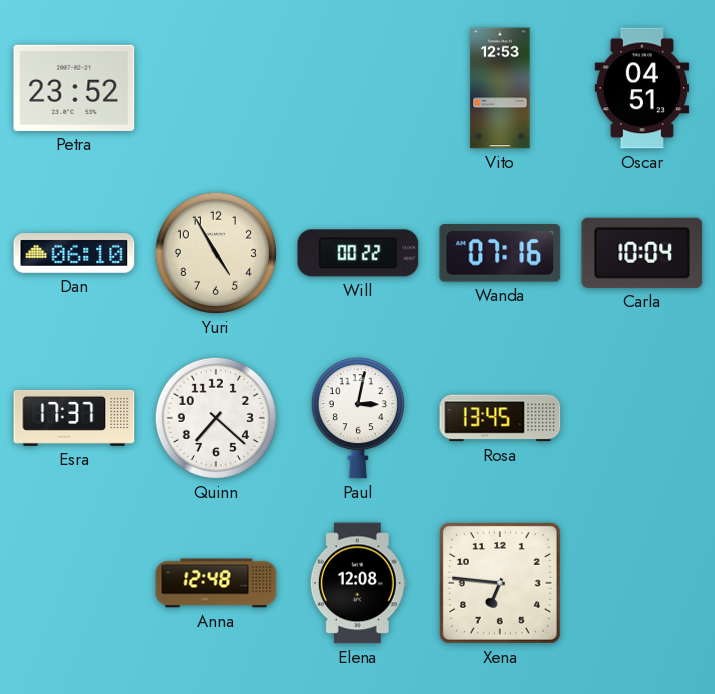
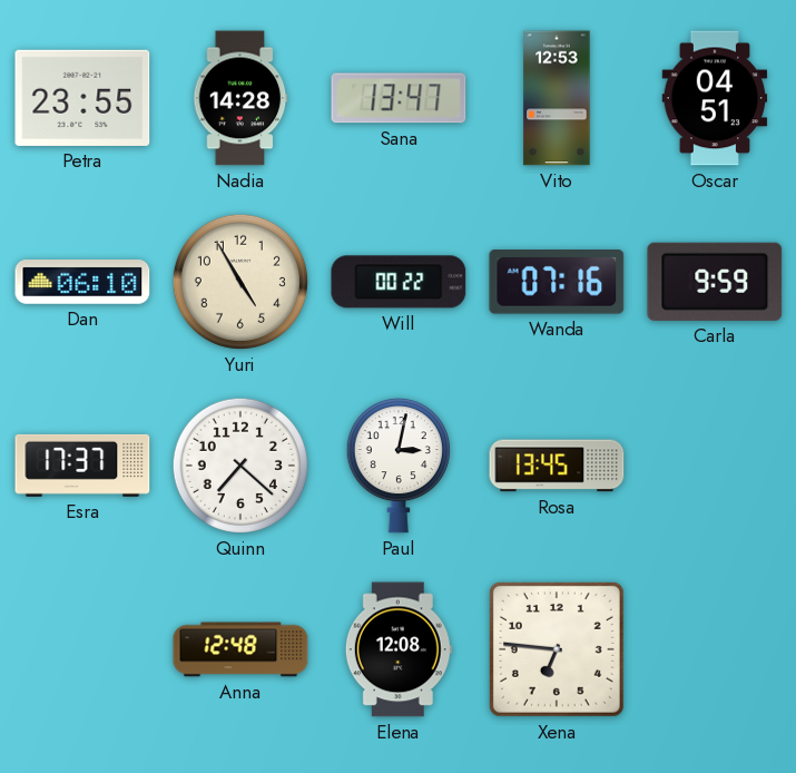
Petra: 23:52 -> 23:55
Nadia: none -> 14:28
Sana: none -> 13:47
Carla: 10:04 -> 9:59
